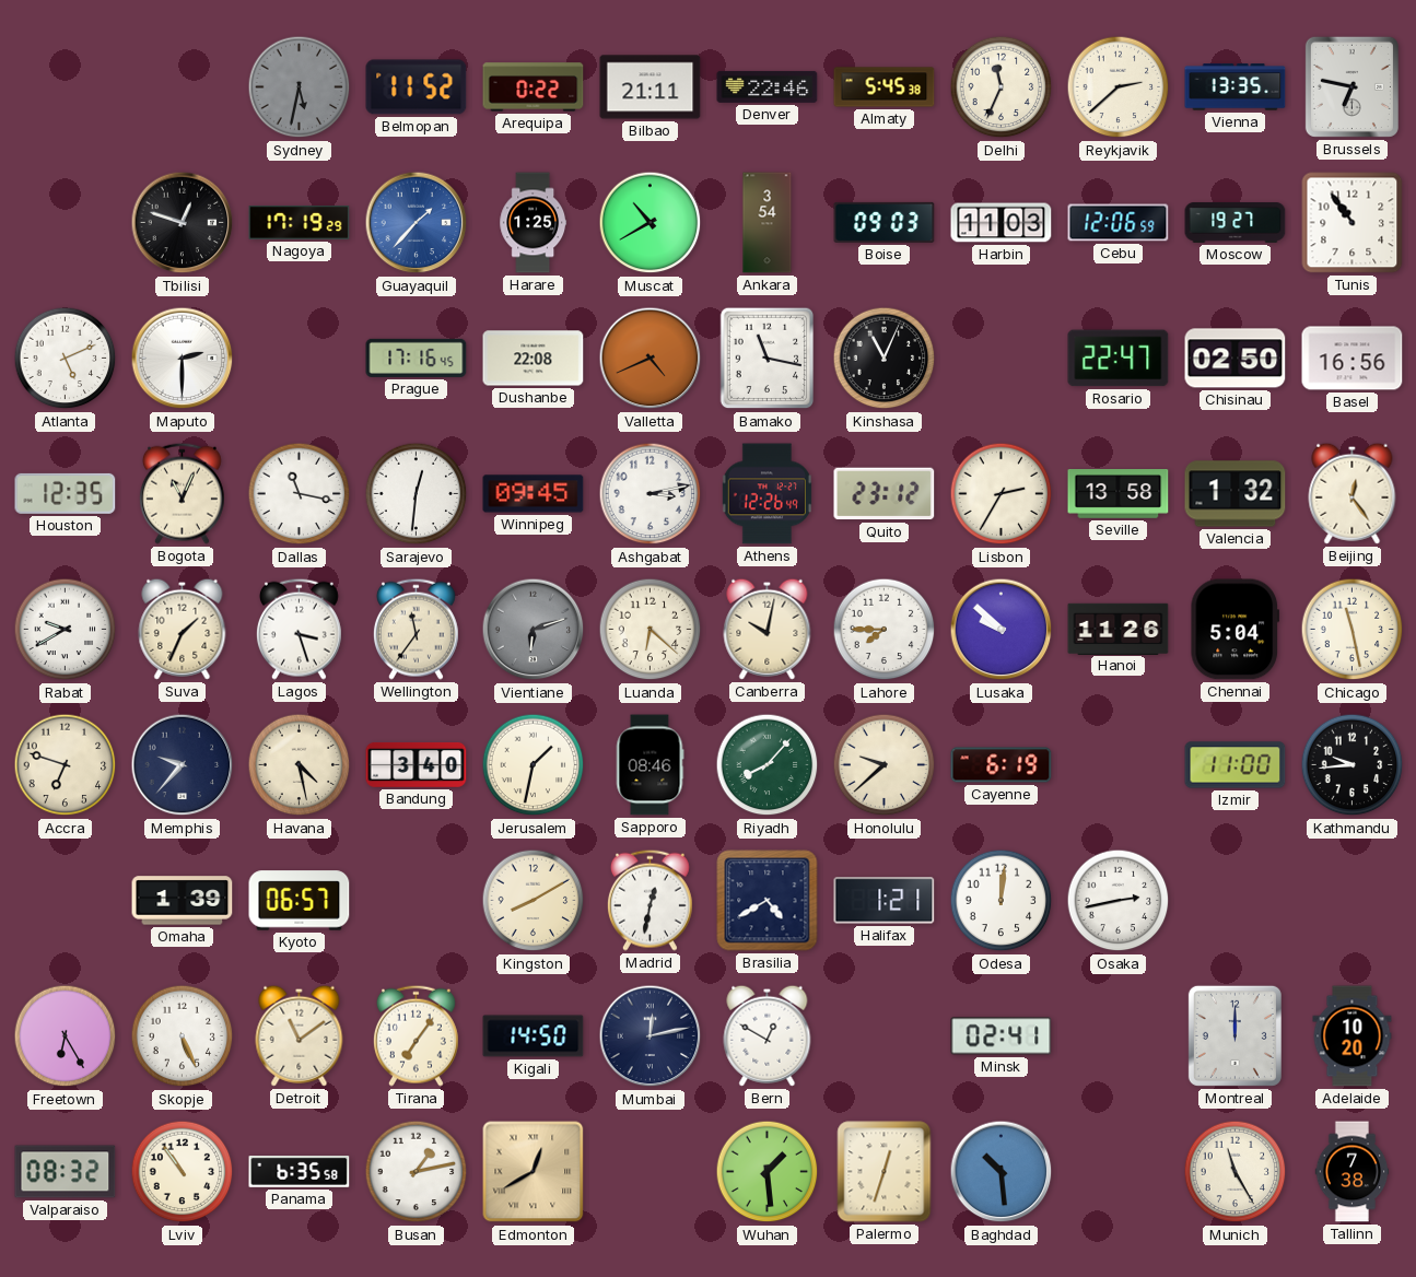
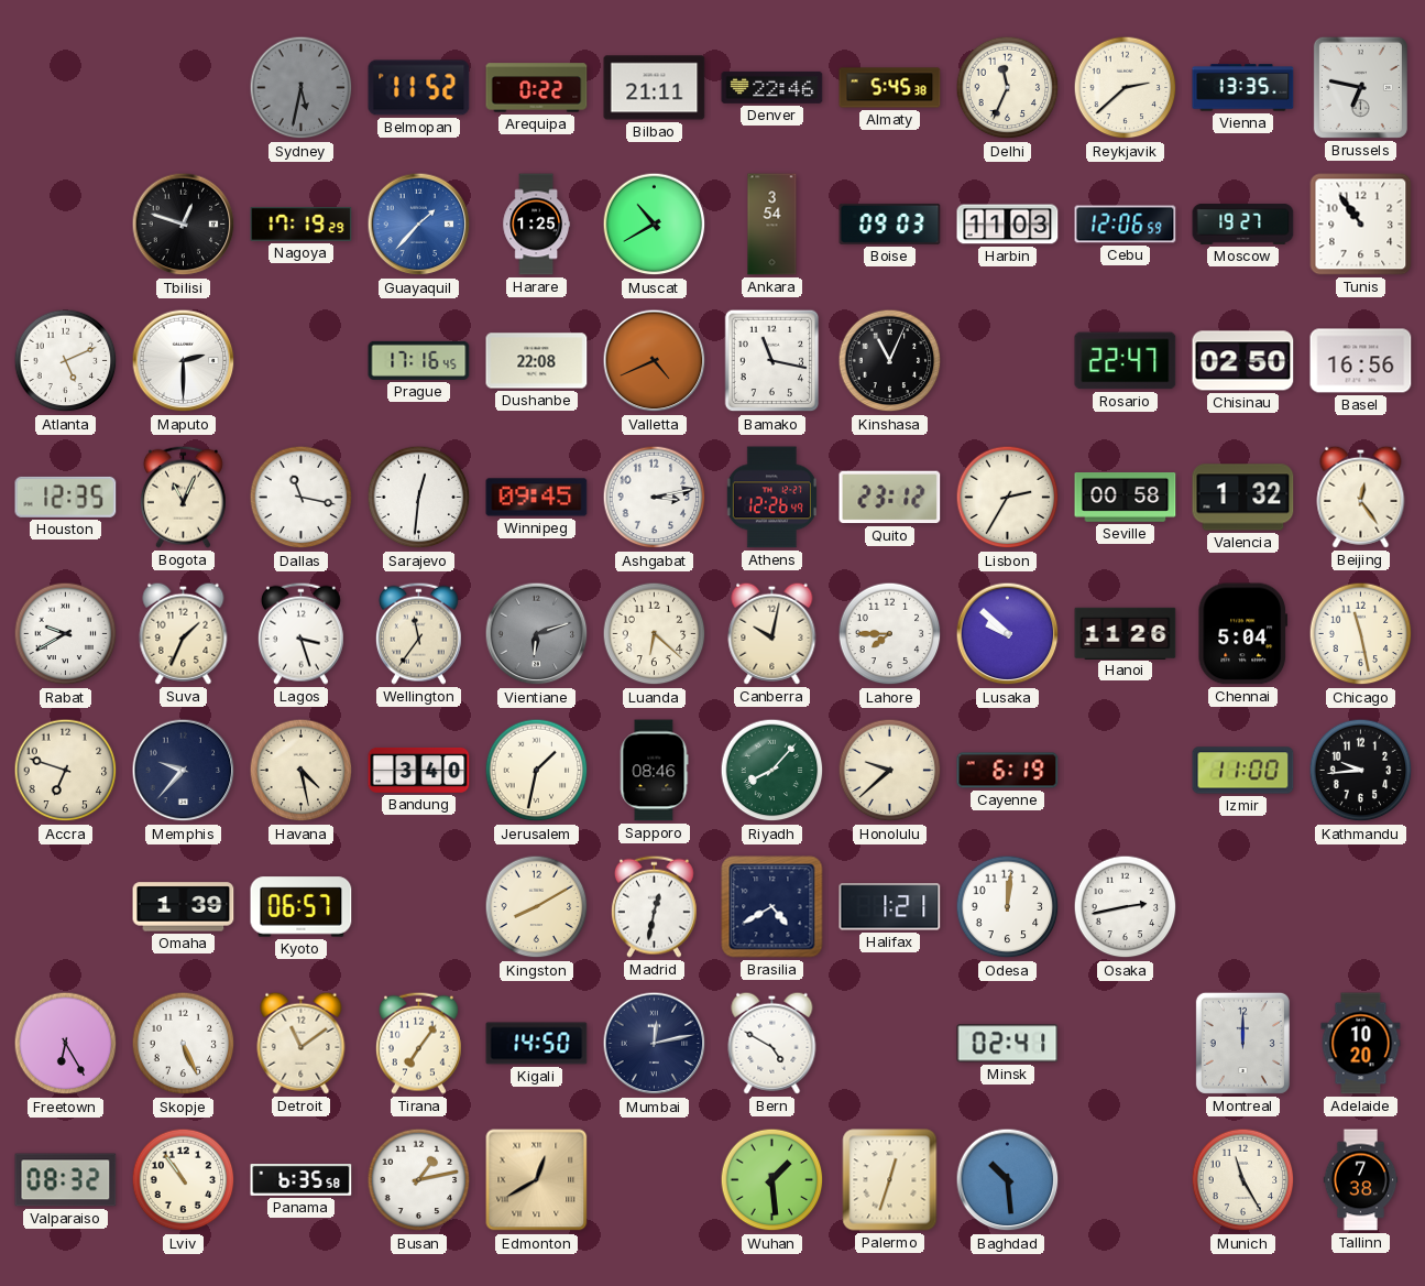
Seville: 13:58 -> 00:58
Bern: 12:50 -> 4:50
